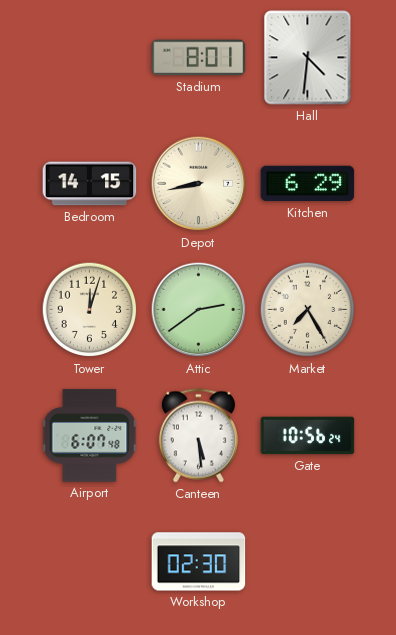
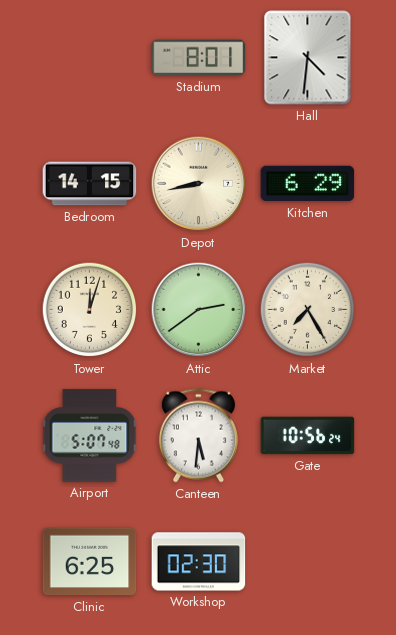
Airport: 6:07 -> 5:07
Canteen: 5:29 -> 5:31
Clinic: none -> 6:25
